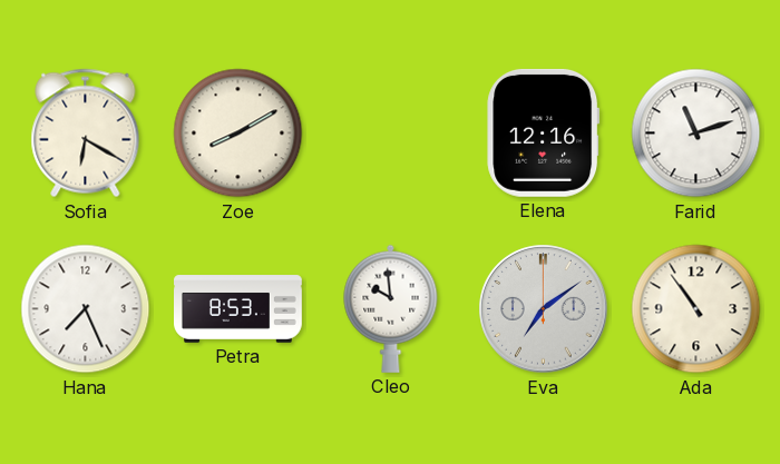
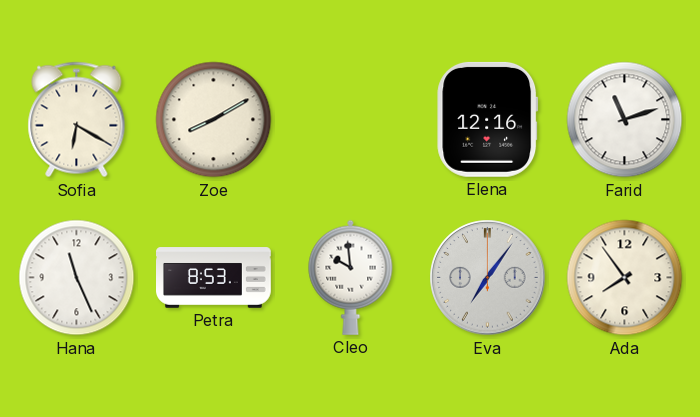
Hana: 7:26 -> 11:26
Eva: 7:09 -> 7:06
Ada: 10:54 -> 7:54
